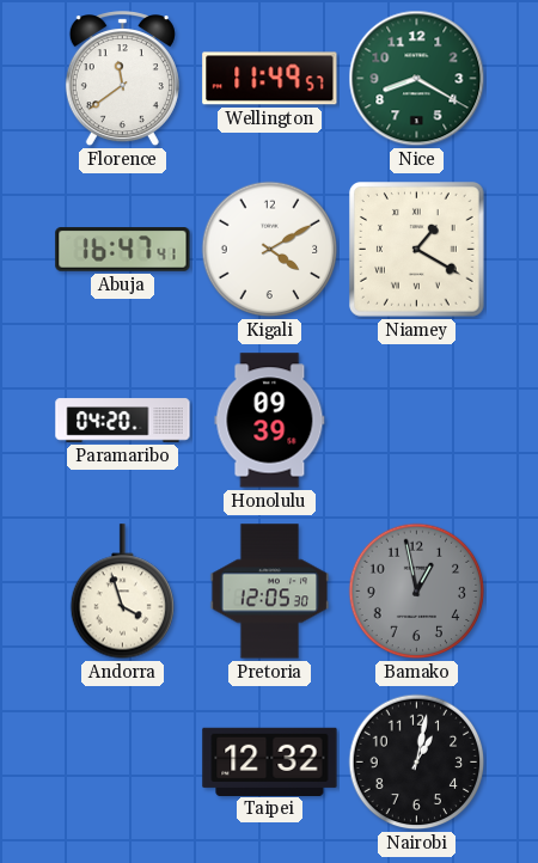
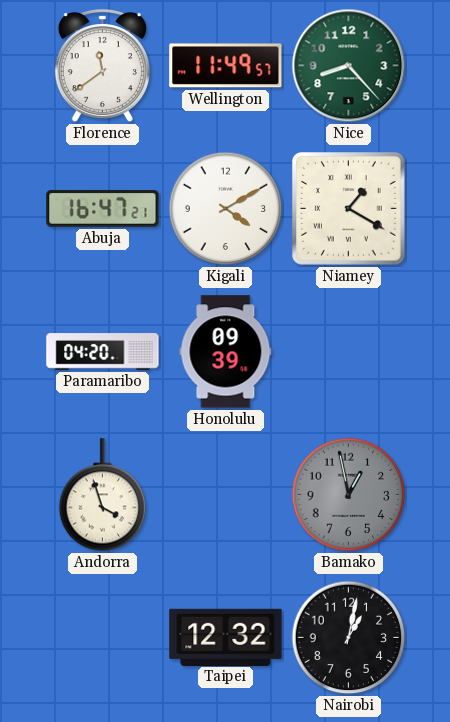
Nice: 8:20 -> 8:23
Abuja: 16:47:41 -> 16:47:21
Pretoria: 12:05 -> none
